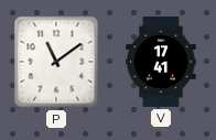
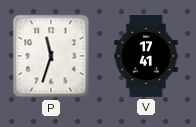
P: 11:09 -> 11:33
